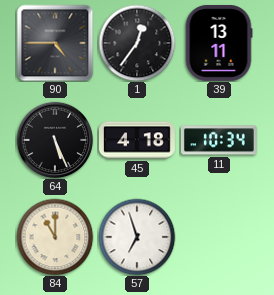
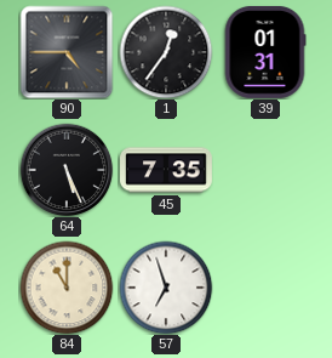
39: 13:11 -> 01:31
45: 4:18 -> 7:35
11: 10:34 -> none
